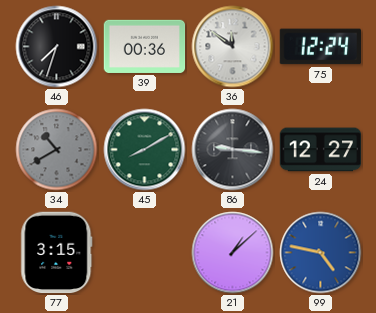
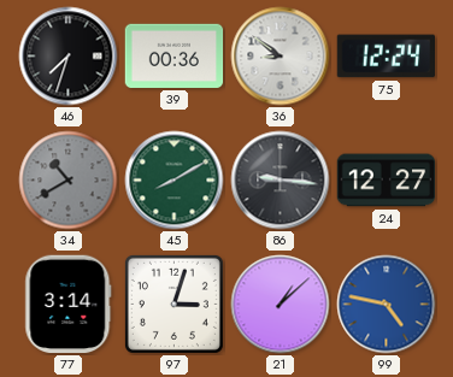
36: 11:51 -> 8:51
77: 3:15 -> 3:14
97: none -> 3:03
